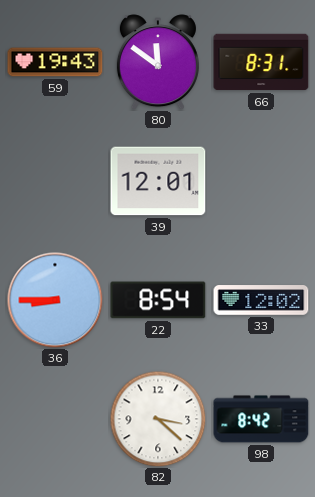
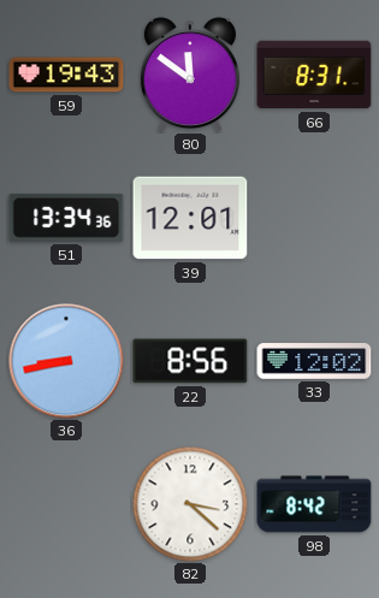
51: none -> 13:34
36: 8:45 -> 8:43
22: 8:54 -> 8:56
